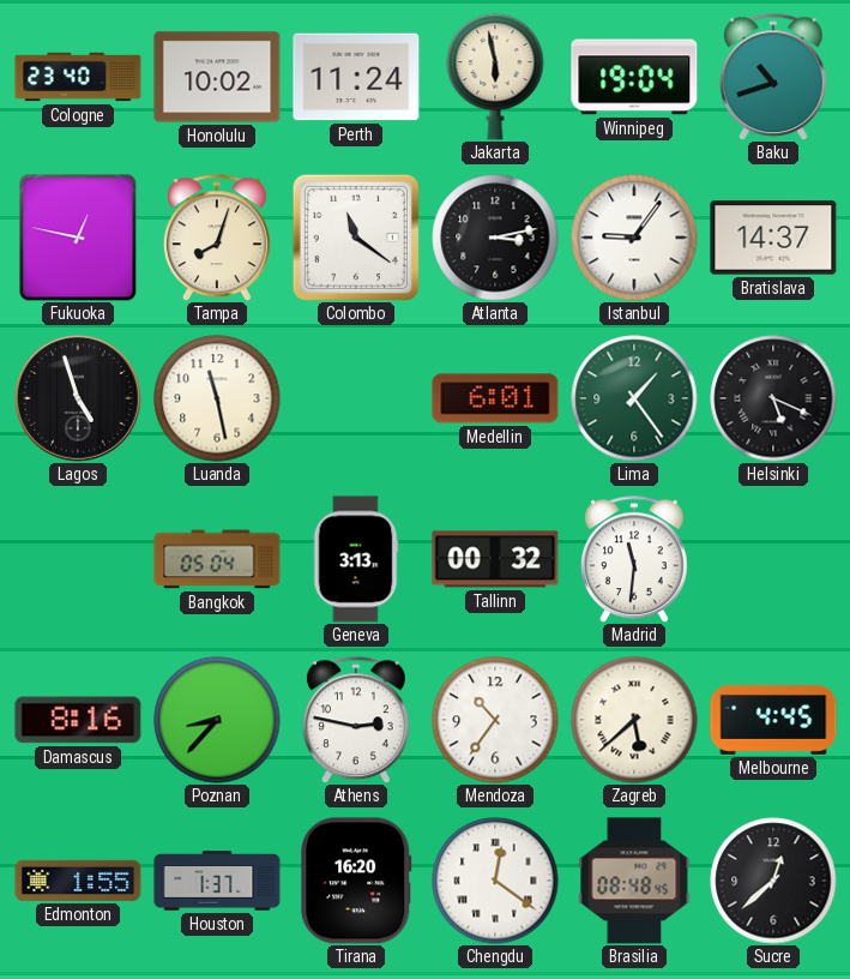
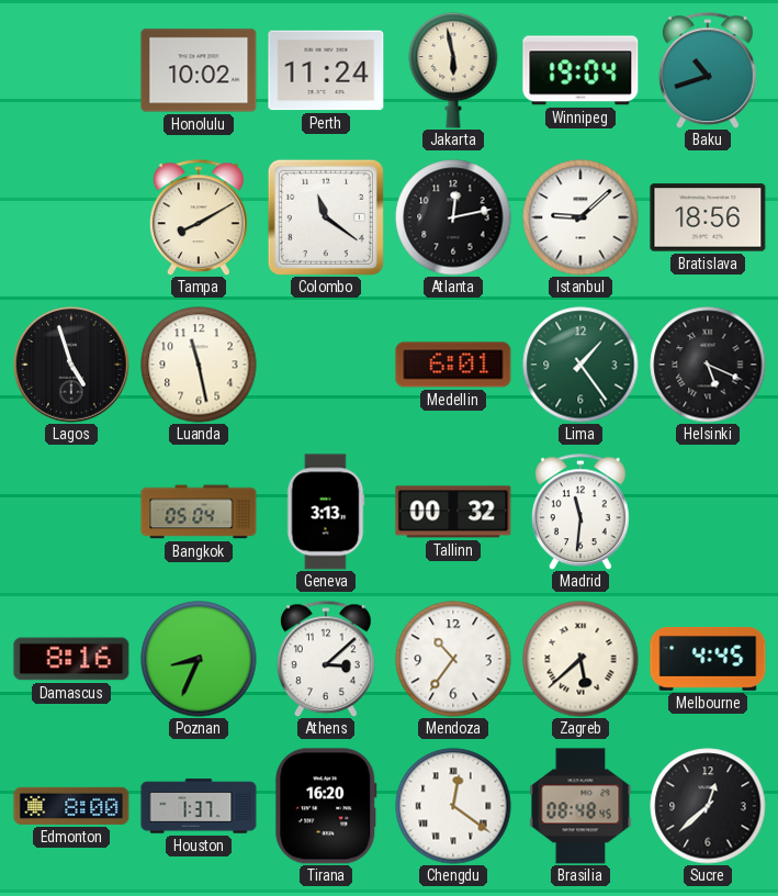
Cologne: 23:40 -> none
Fukuoka: 12:47 -> none
Tampa: 8:03 -> 8:10
Atlanta: 3:13 -> 12:13
Istanbul: 9:06 -> 9:08
Bratislava: 14:37 -> 18:56
Poznan: 8:37 -> 8:34
Athens: 2:47 -> 3:08
Edmonton: 1:55 -> 8:00
